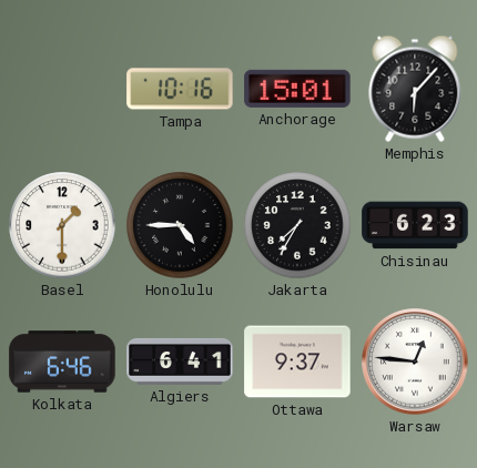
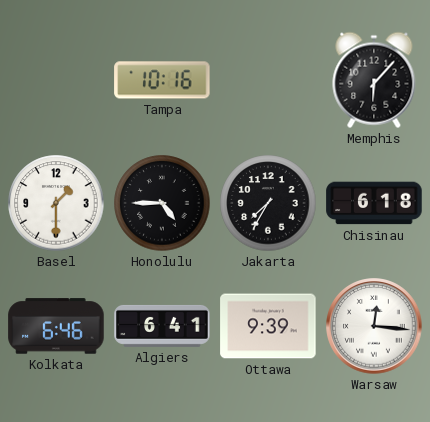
Anchorage: 15:01 -> none
Chisinau: 6:23 -> 6:18
Ottawa: 9:37 -> 9:39
Warsaw: 12:46 -> 12:16
